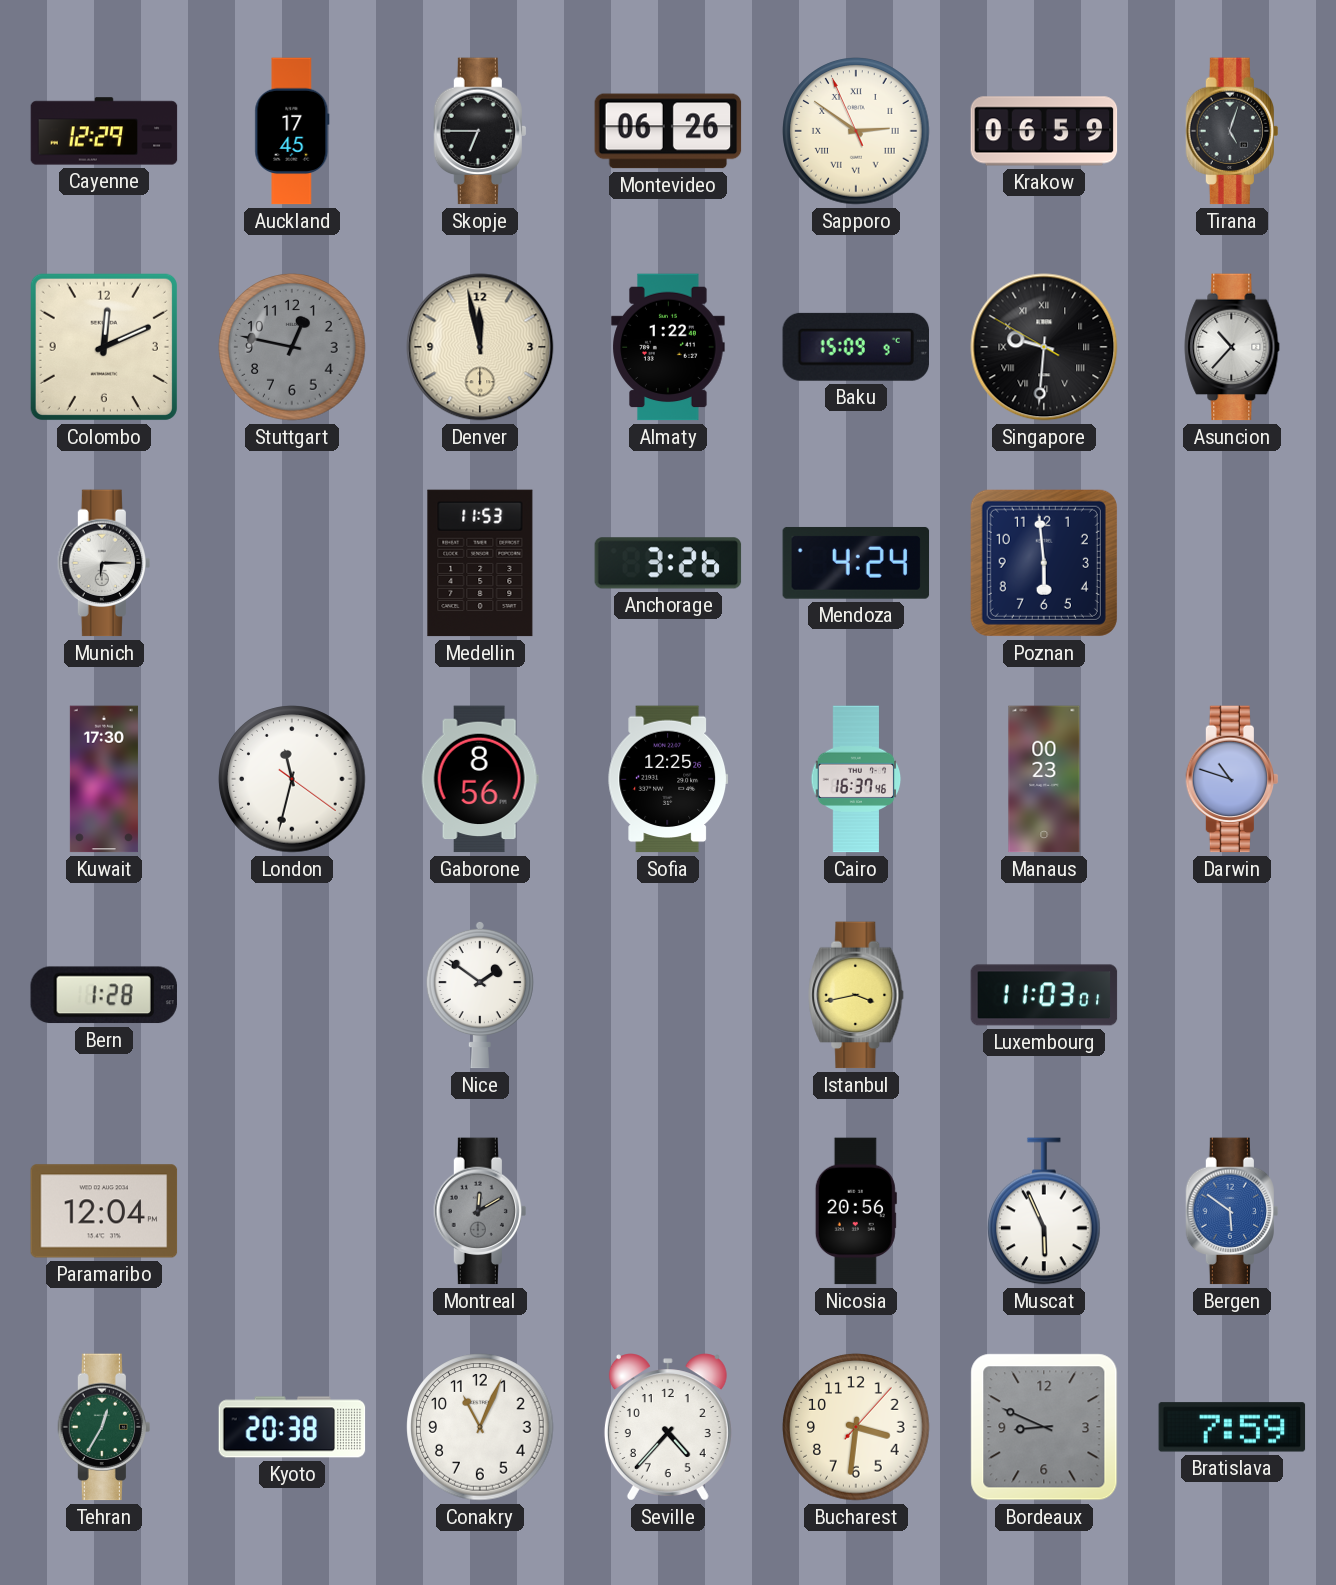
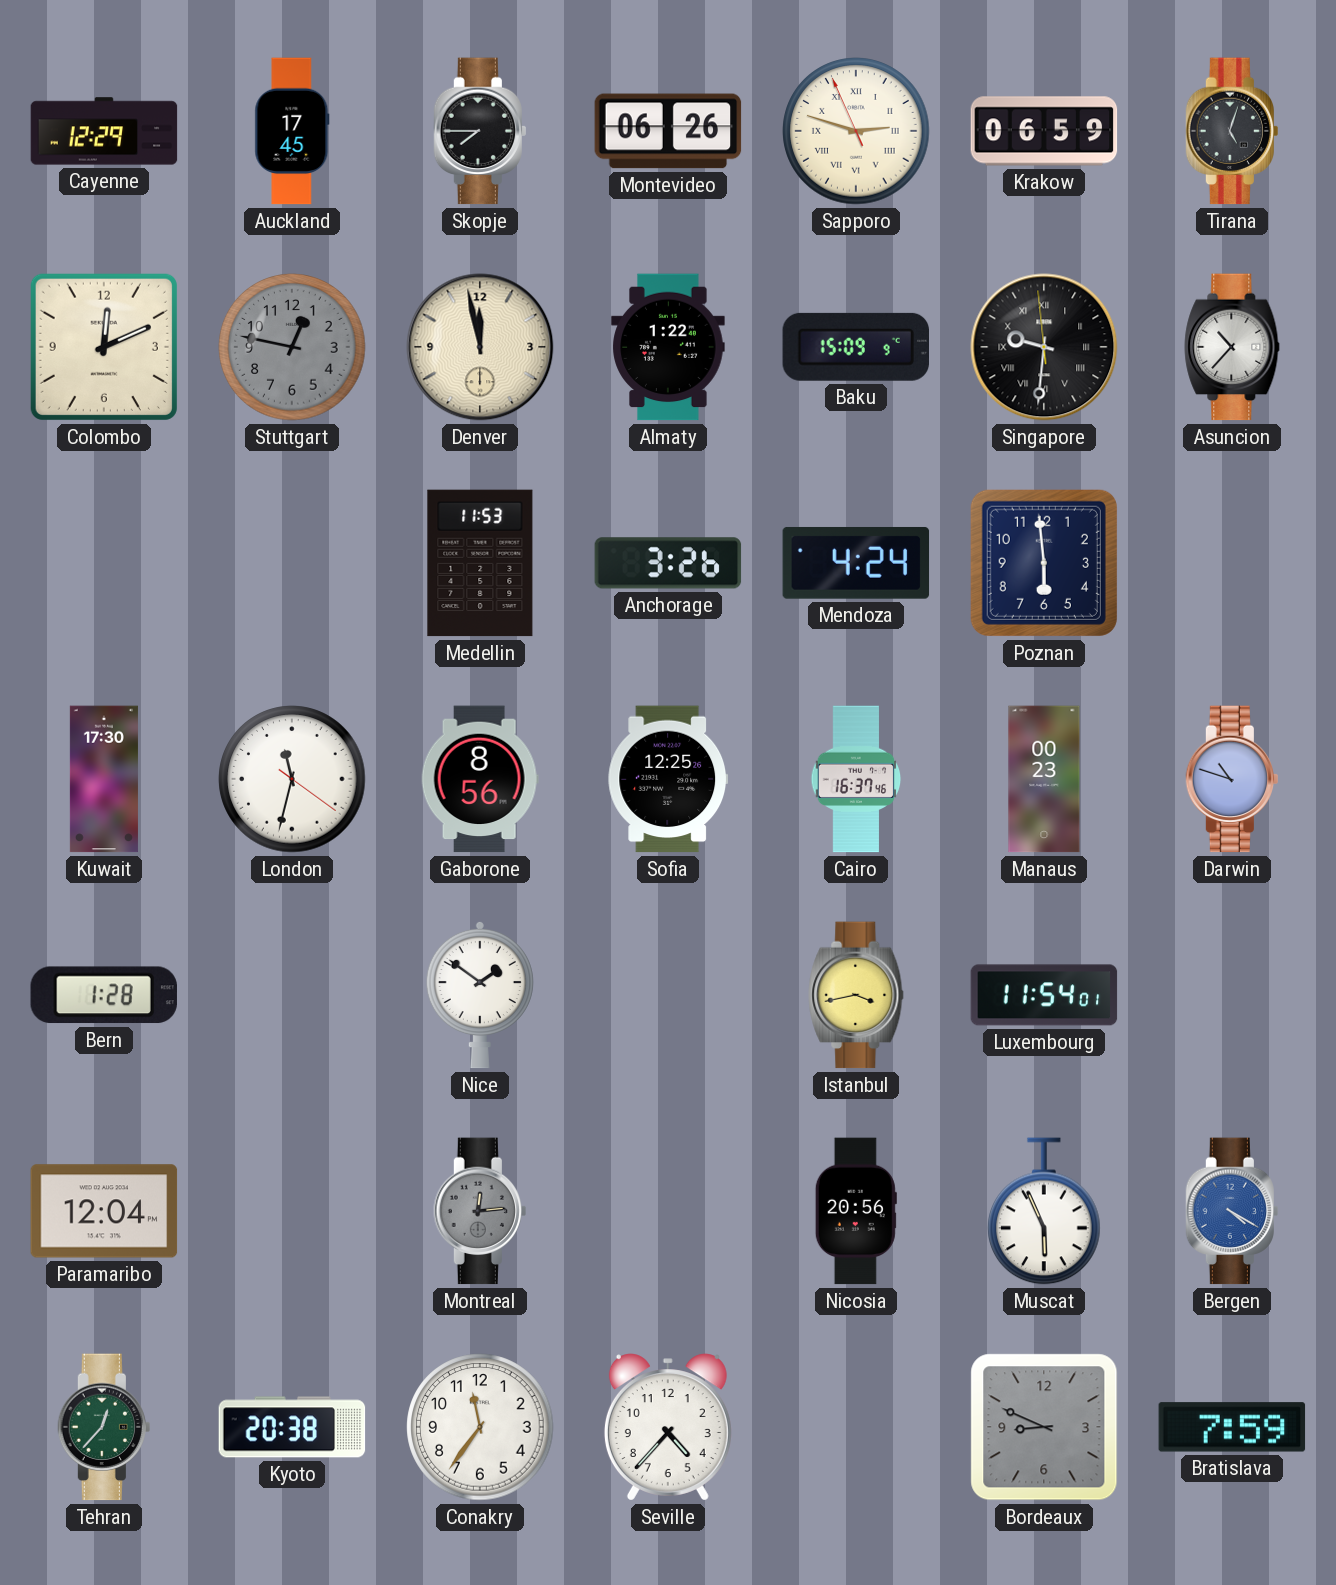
Skopje: 6:45 -> 7:45
Sapporo: 2:50 -> 2:47
Singapore: 9:30:50 -> 9:30:59
Munich: 6:15 -> none
Luxembourg: 11:03 -> 11:54
Montreal: 12:10 -> 12:14
Bergen: 5:51 -> 4:20
Tehran: 12:35 -> 12:37
Conakry: 11:04 -> 11:36
Bucharest: 3:31 -> none
